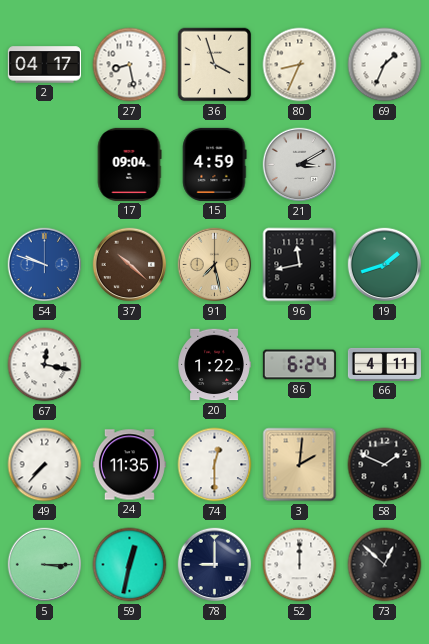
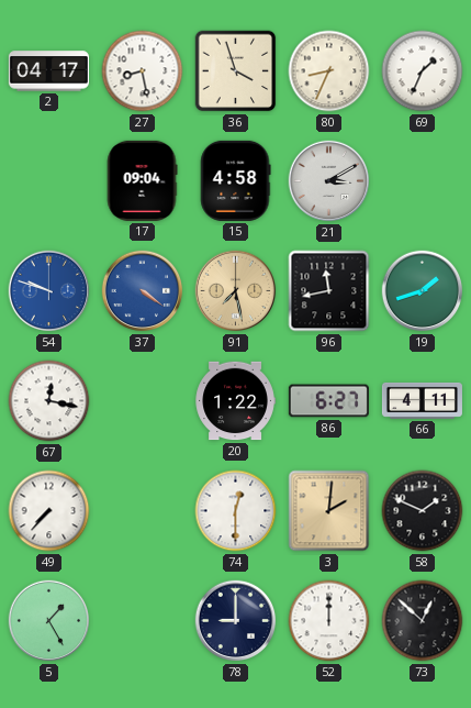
15: 4:59 -> 4:58
37: 10:22 -> 4:21
37 dial: brown -> blue
86: 6:24 -> 6:27
24: 11:35 -> none
5: 3:15 -> 1:25
59: 12:32 -> none
